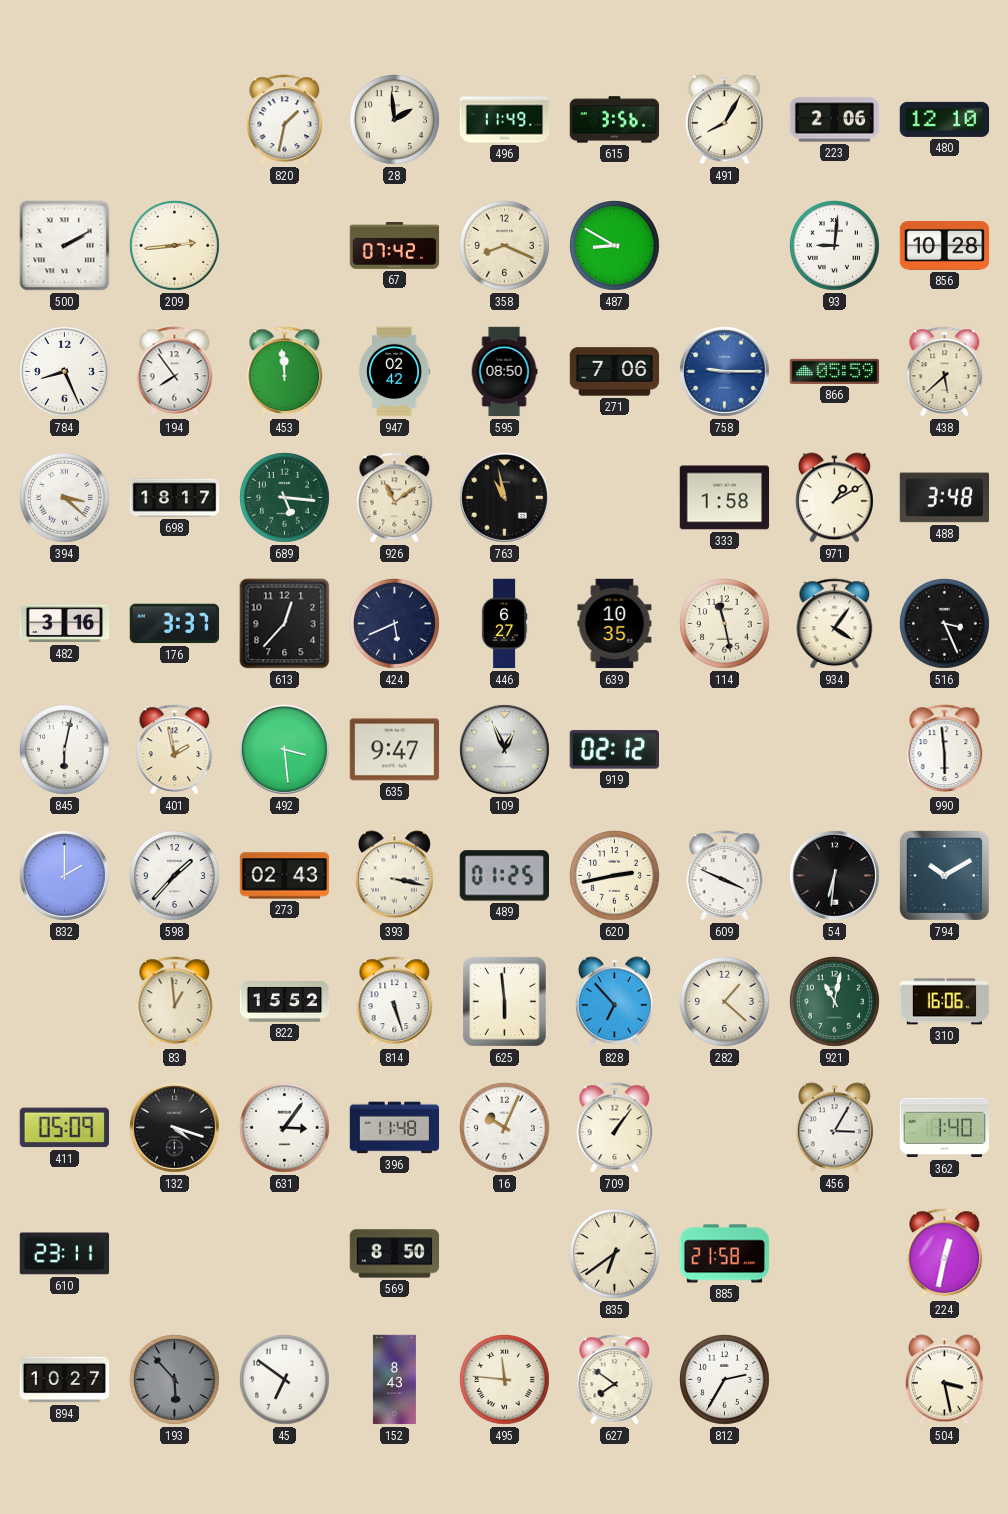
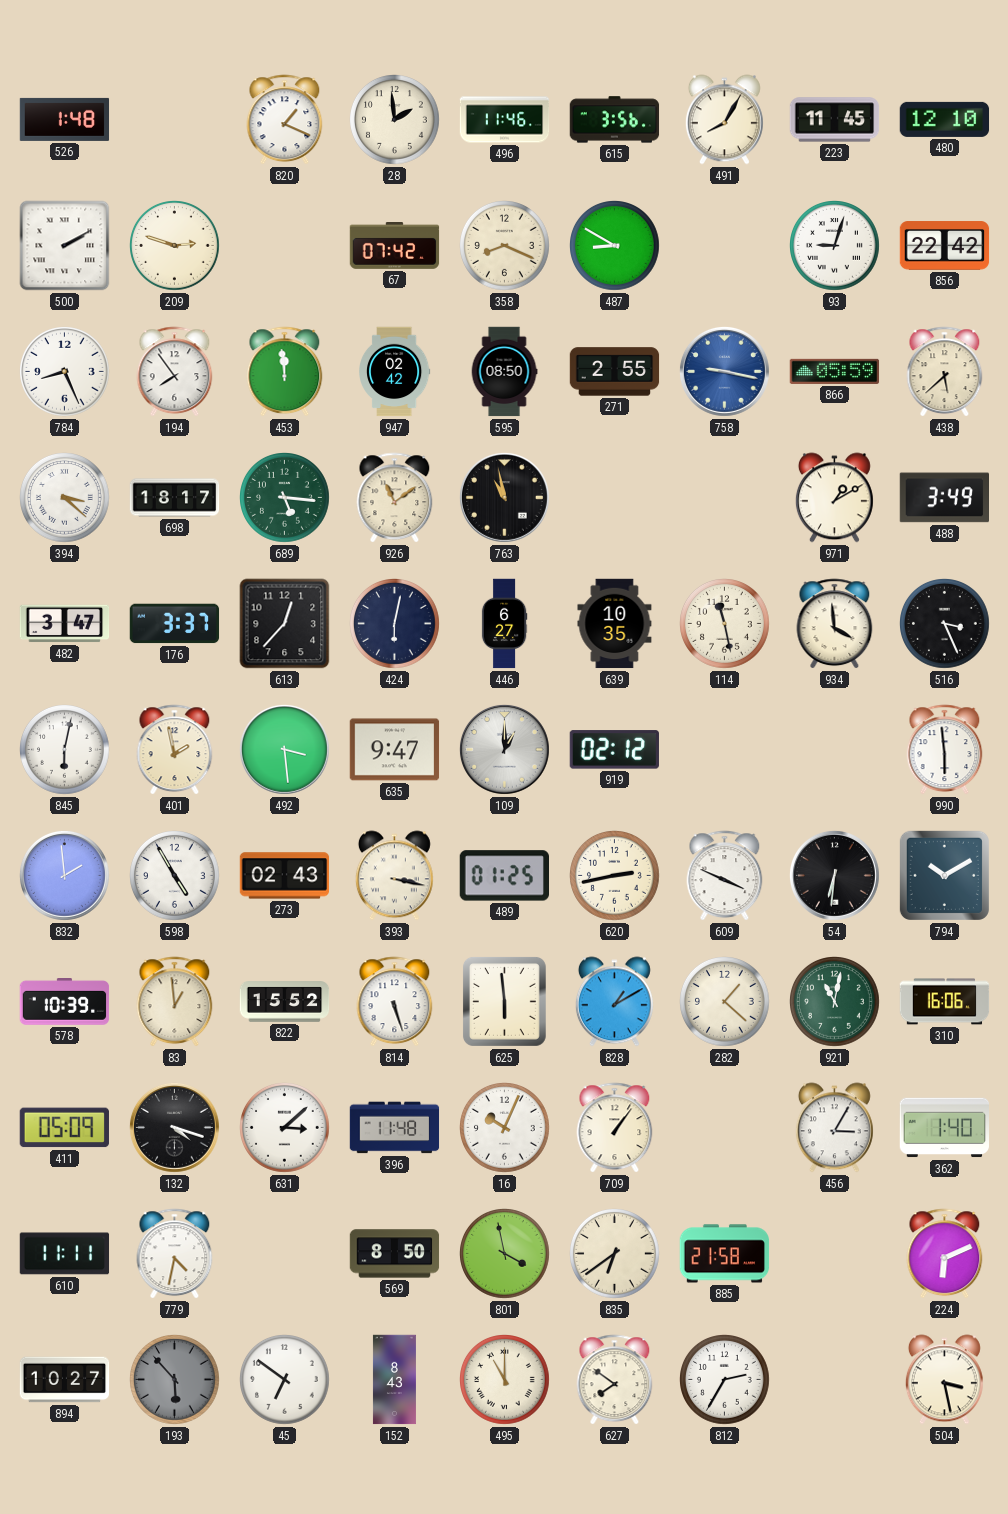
526: none -> 1:48
820: 1:32 -> 1:19
496: 11:49 -> 11:46
223: 2:06 -> 11:45
209: 2:44 -> 2:48
93: 9:01 -> 9:03
856: 10:28 -> 22:42
271: 7:06 -> 2:55
758: 9:15 -> 9:17
333: 1:58 -> none
488: 3:48 -> 3:49
482: 3:16 -> 3:47
424: 5:41 -> 6:02
934: 4:06 -> 3:59
109: 12:56 -> 1:00
832: 2:00 -> 1:59
598: 1:37 -> 4:55
578: none -> 10:39
828: 6:53 -> 1:10
631: 3:06 -> 3:08
610: 23:11 -> 11:11
779: none -> 4:32
801: none -> 3:58
224: 12:32 -> 6:11
495: 11:46 -> 11:00
